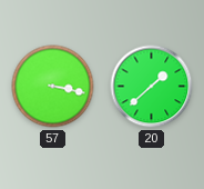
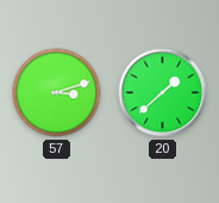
57: 3:17 -> 3:12
